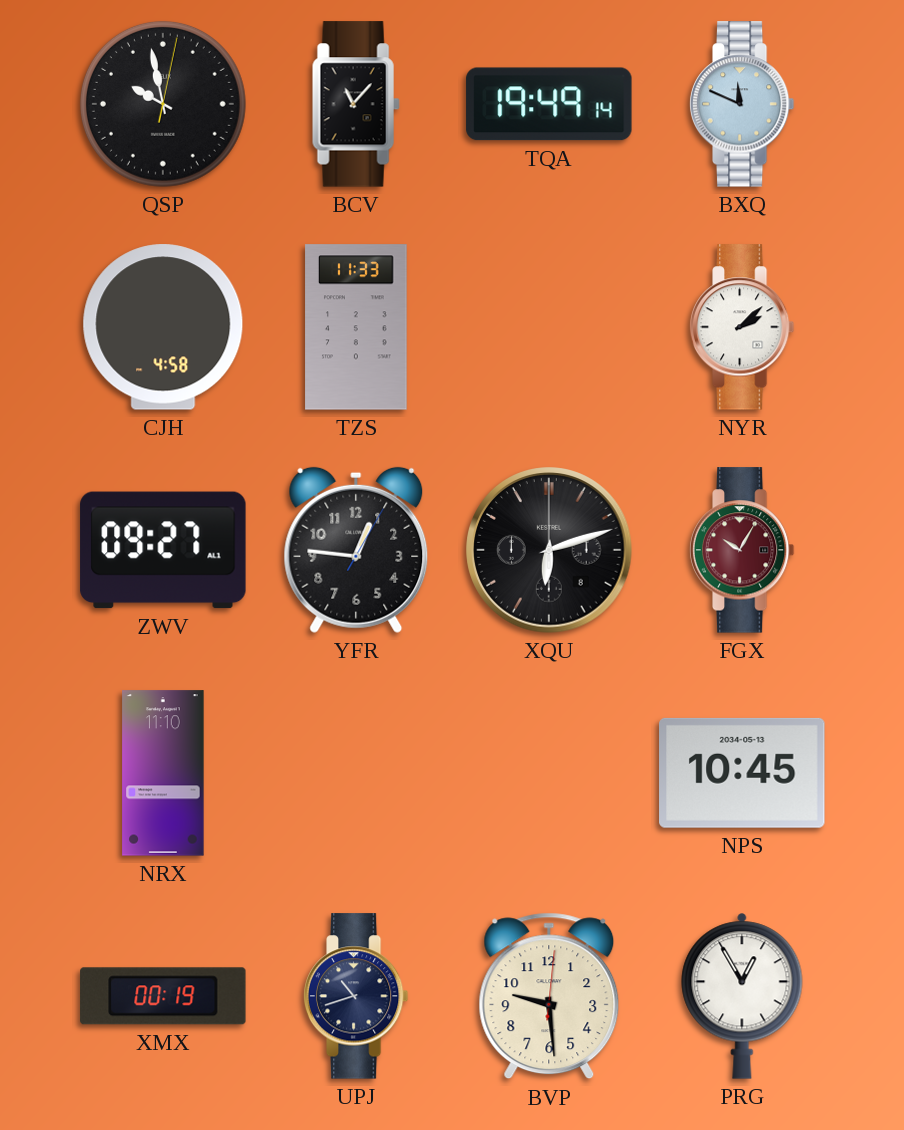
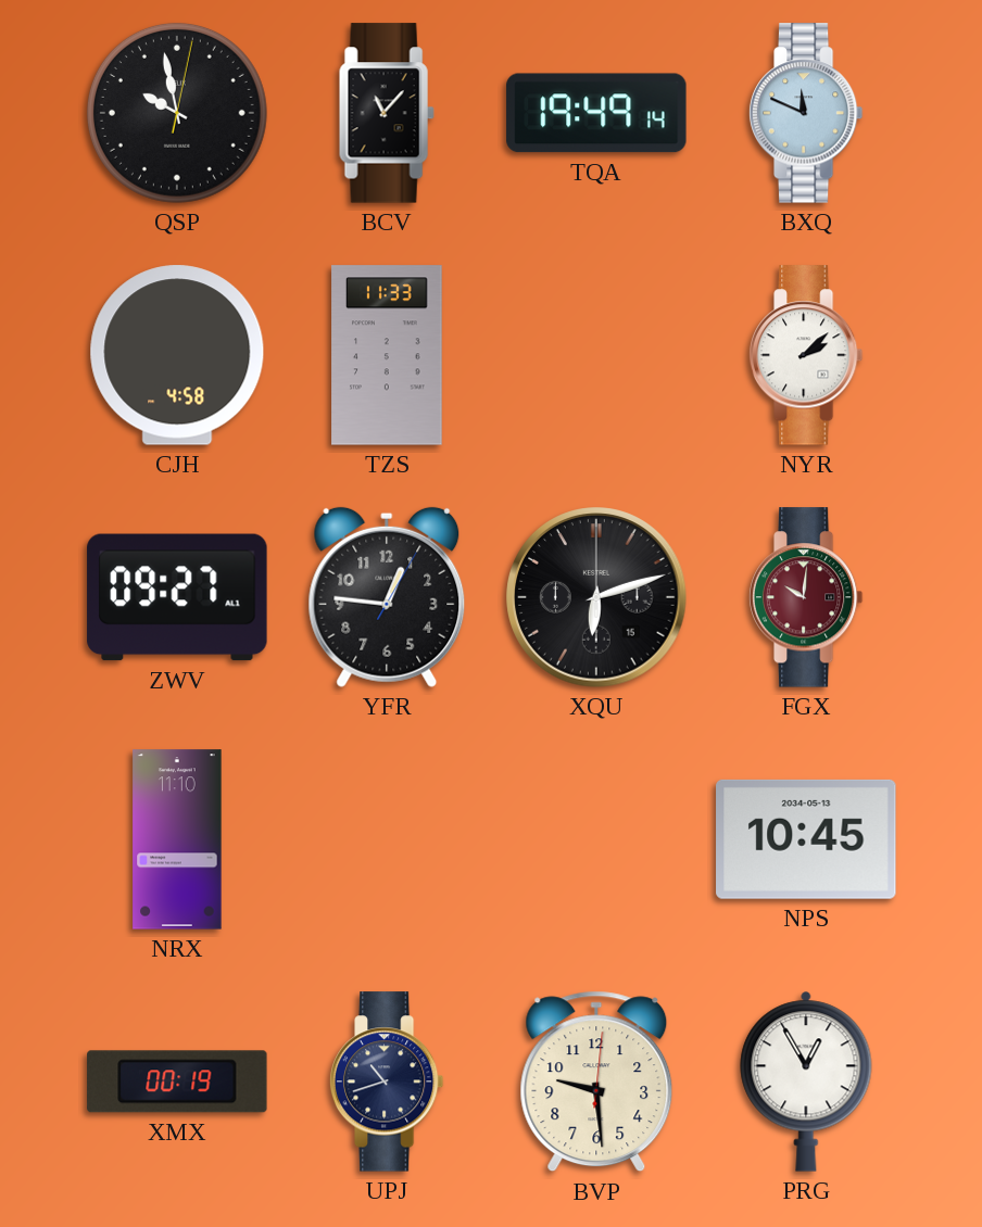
XQU date: 8 -> 15
FGX: 10:05 -> 10:01
